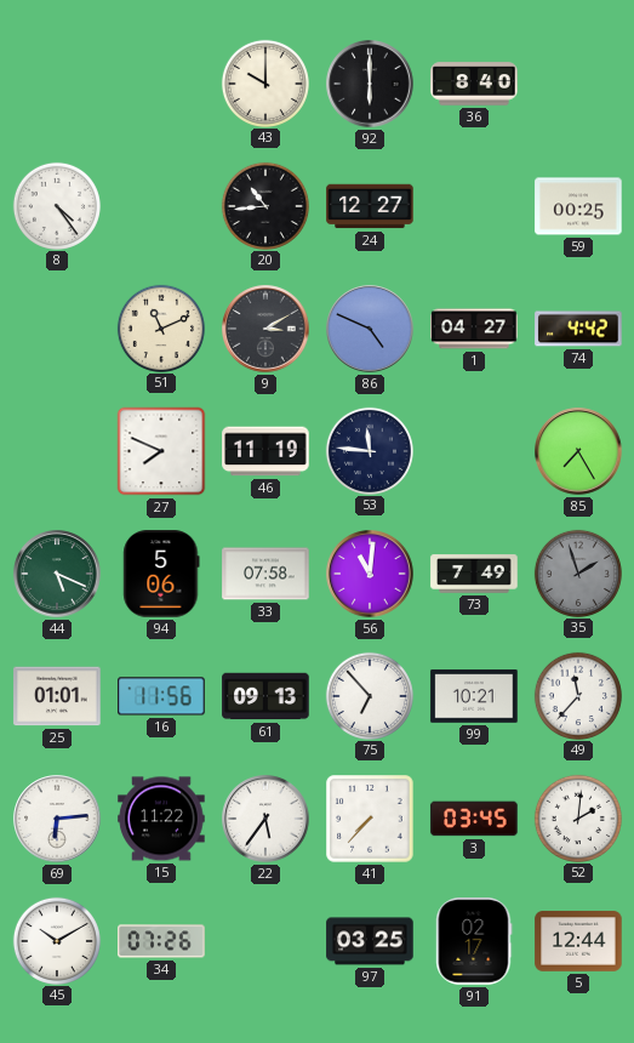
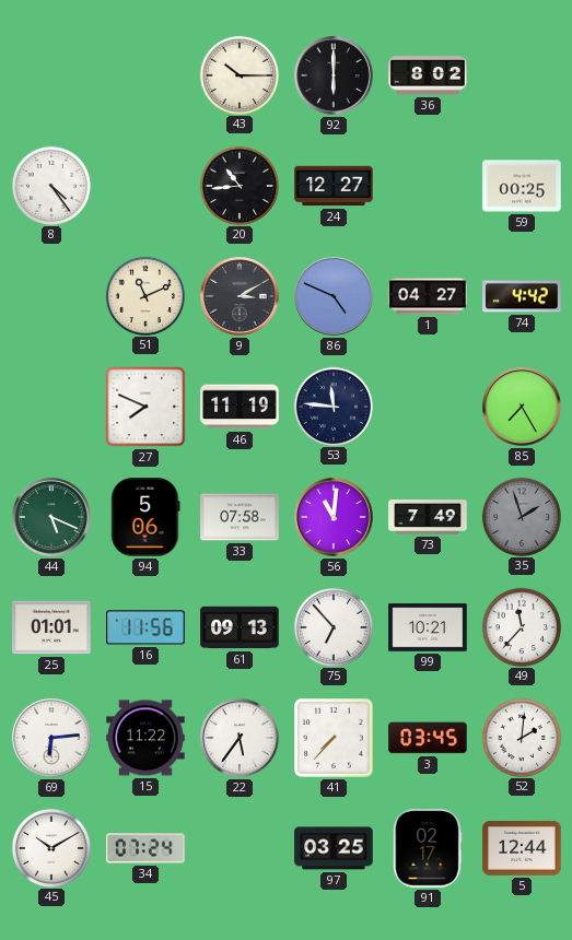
43: 10:00 -> 10:15
36: 8:40 -> 8:02
34: 07:26 -> 07:24
